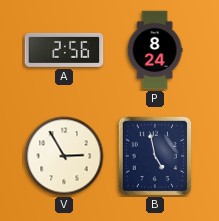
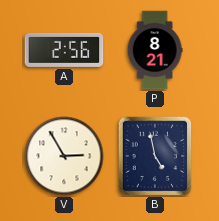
P: 8:24 -> 8:21
